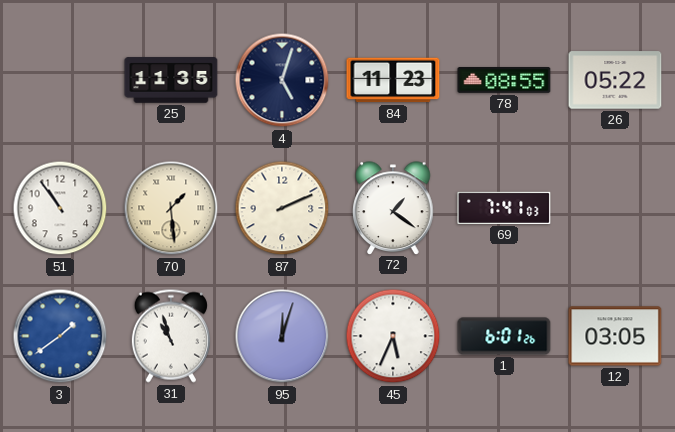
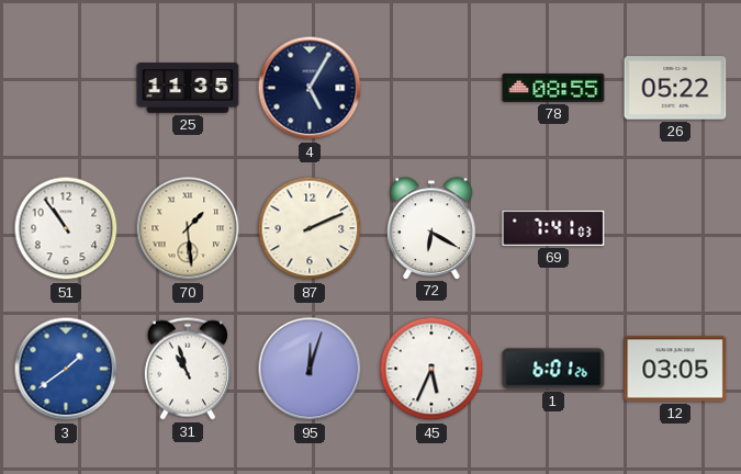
4: 5:03 -> 5:05
84: 11:23 -> none
72: 1:21 -> 6:20
